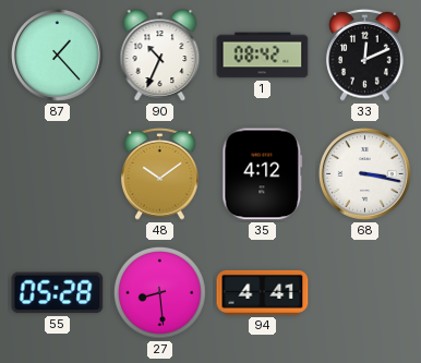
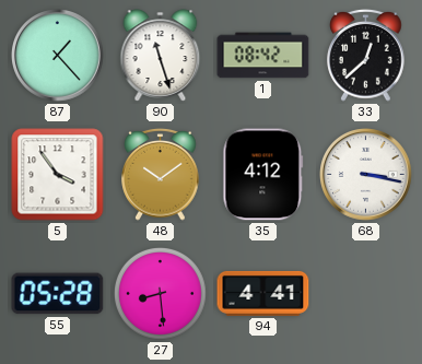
90: 10:34 -> 11:27
33: 12:11 -> 12:38
5: none -> 3:54
